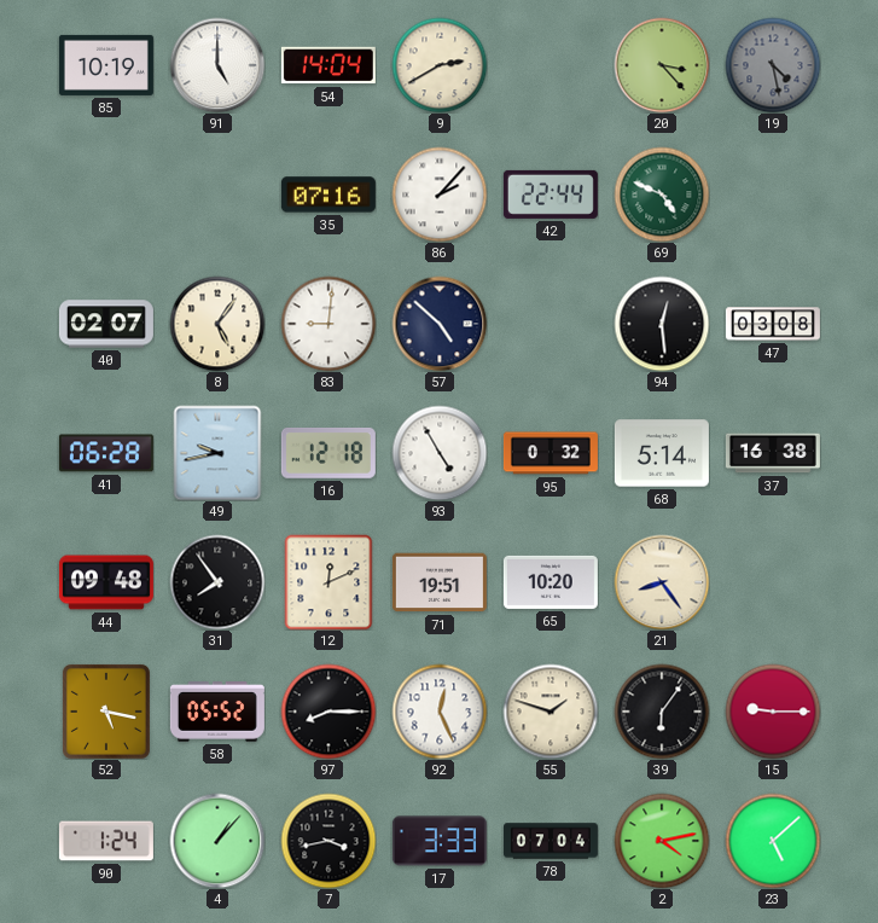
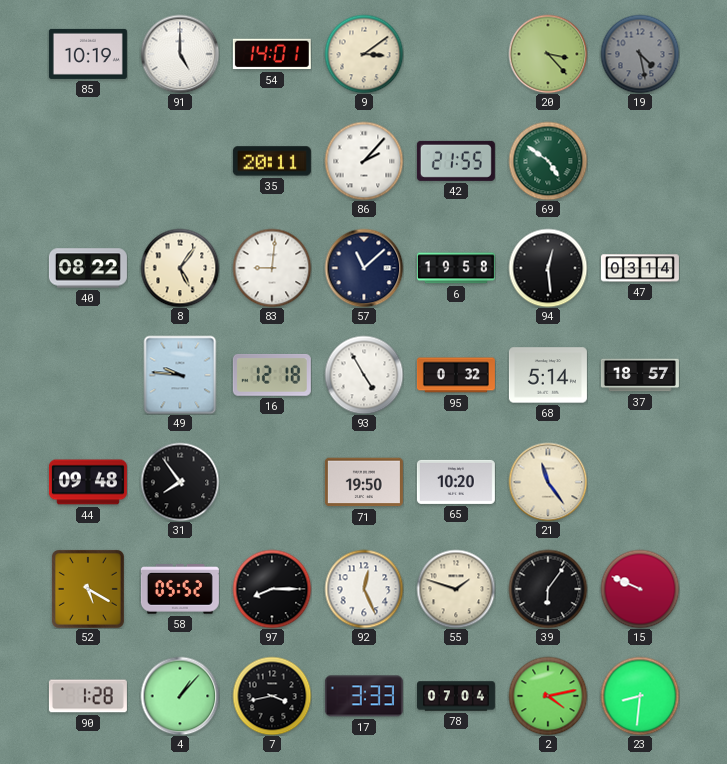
54: 14:04 -> 14:01
9: 2:40 -> 3:09
35: 07:16 -> 20:11
42: 22:44 -> 21:55
69: 4:49 -> 4:51
40: 02:07 -> 08:22
57: 4:52 -> 11:08
6: none -> 19:58
47: 03:08 -> 03:14
41: 06:28 -> none
49: 9:43 -> 9:46
37: 16:38 -> 18:57
12: 12:11 -> none
71: 19:51 -> 19:50
21: 8:24 -> 11:24
52: 5:17 -> 5:20
15: 9:15 -> 9:49
90: 1:24 -> 1:28
23: 5:08 -> 8:31
